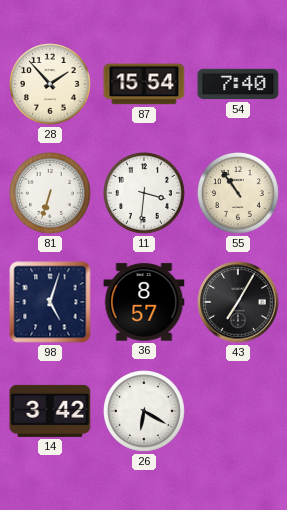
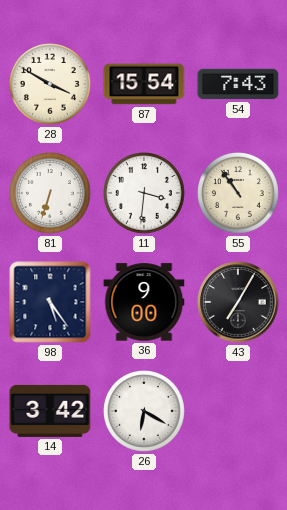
28: 1:53 -> 3:50
54: 7:40 -> 7:43
98: 5:03 -> 5:24
36: 8:57 -> 9:00
